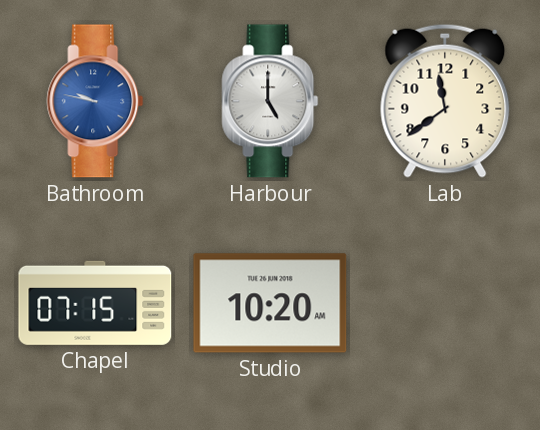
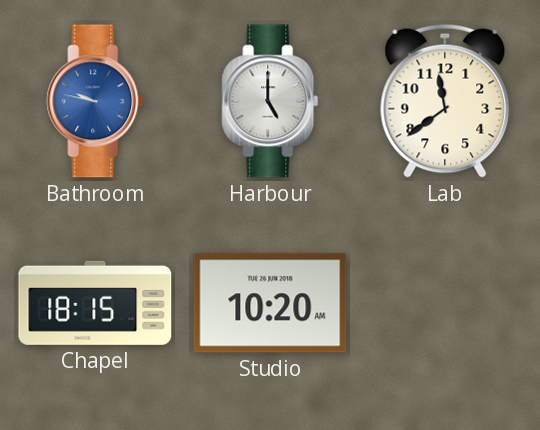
Chapel: 07:15 -> 18:15
